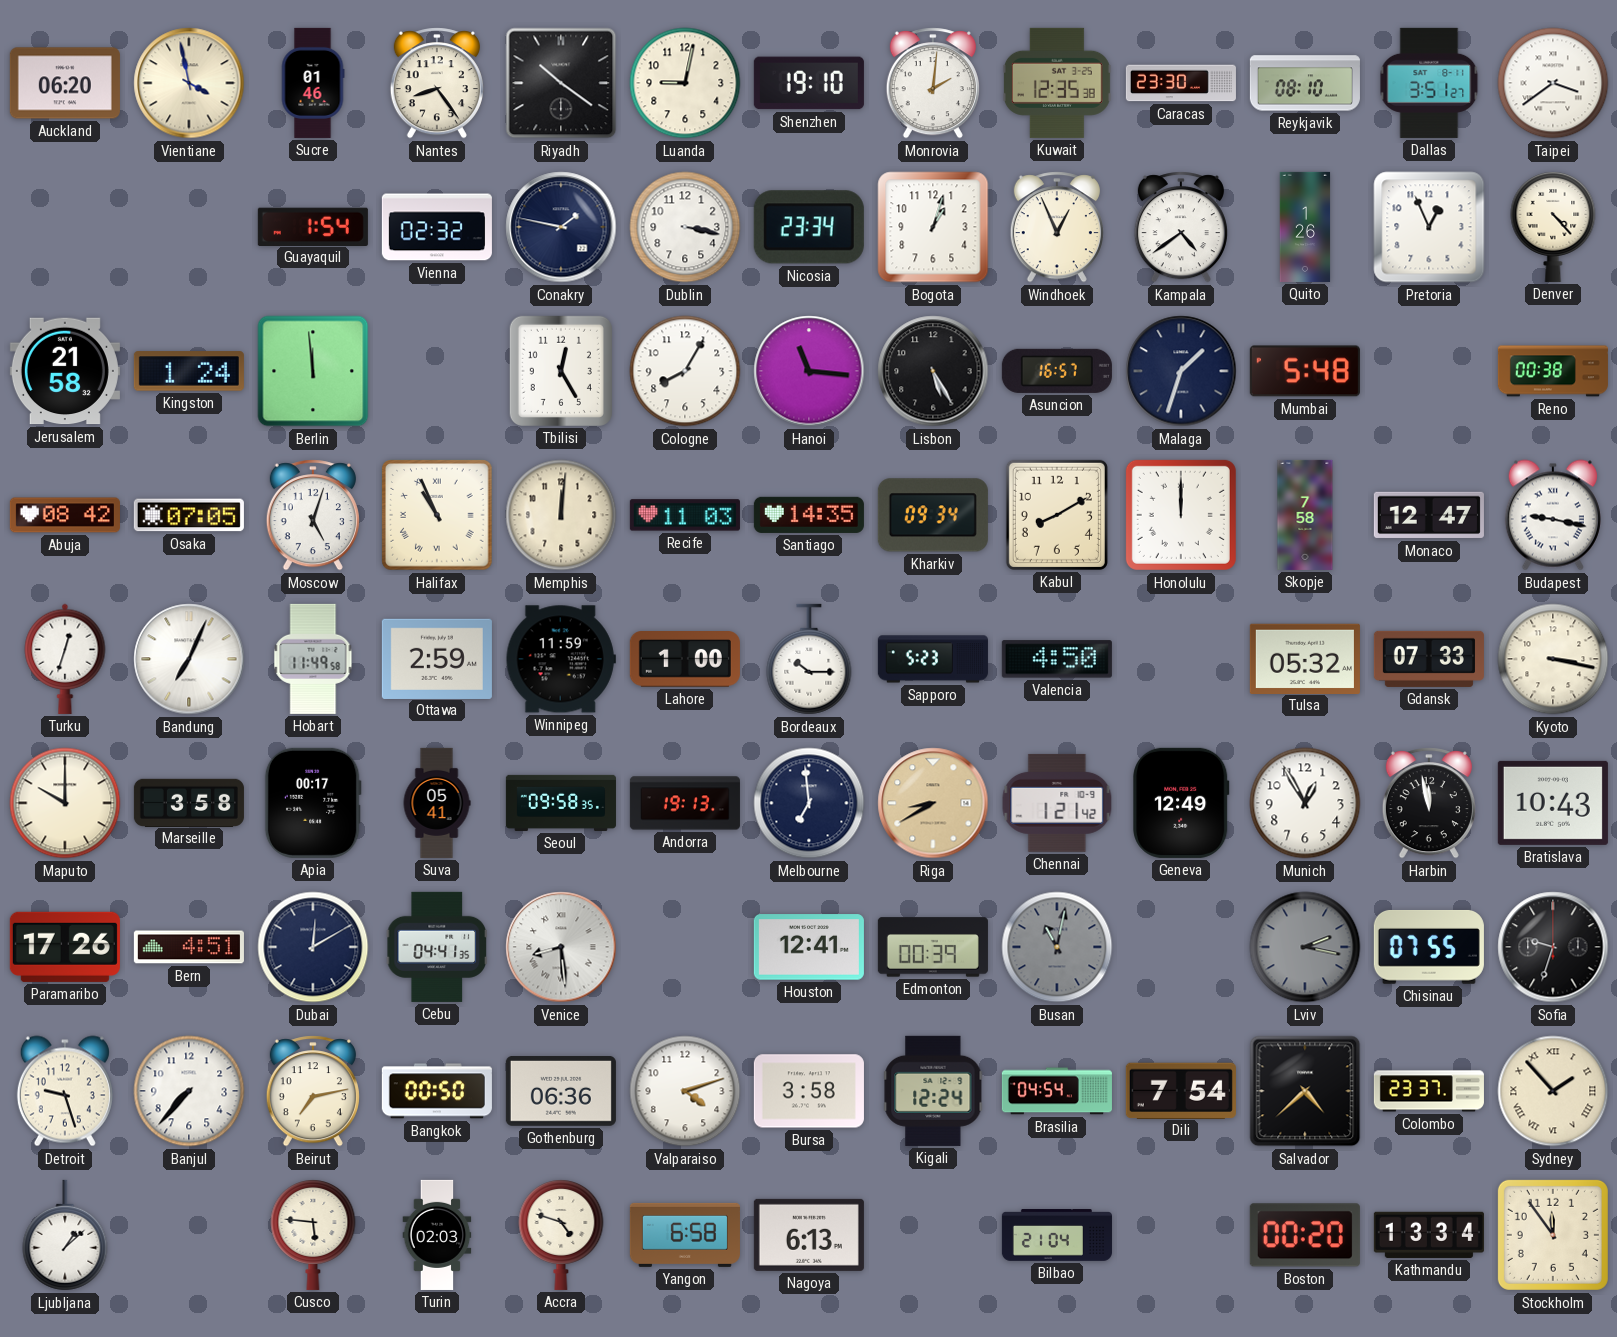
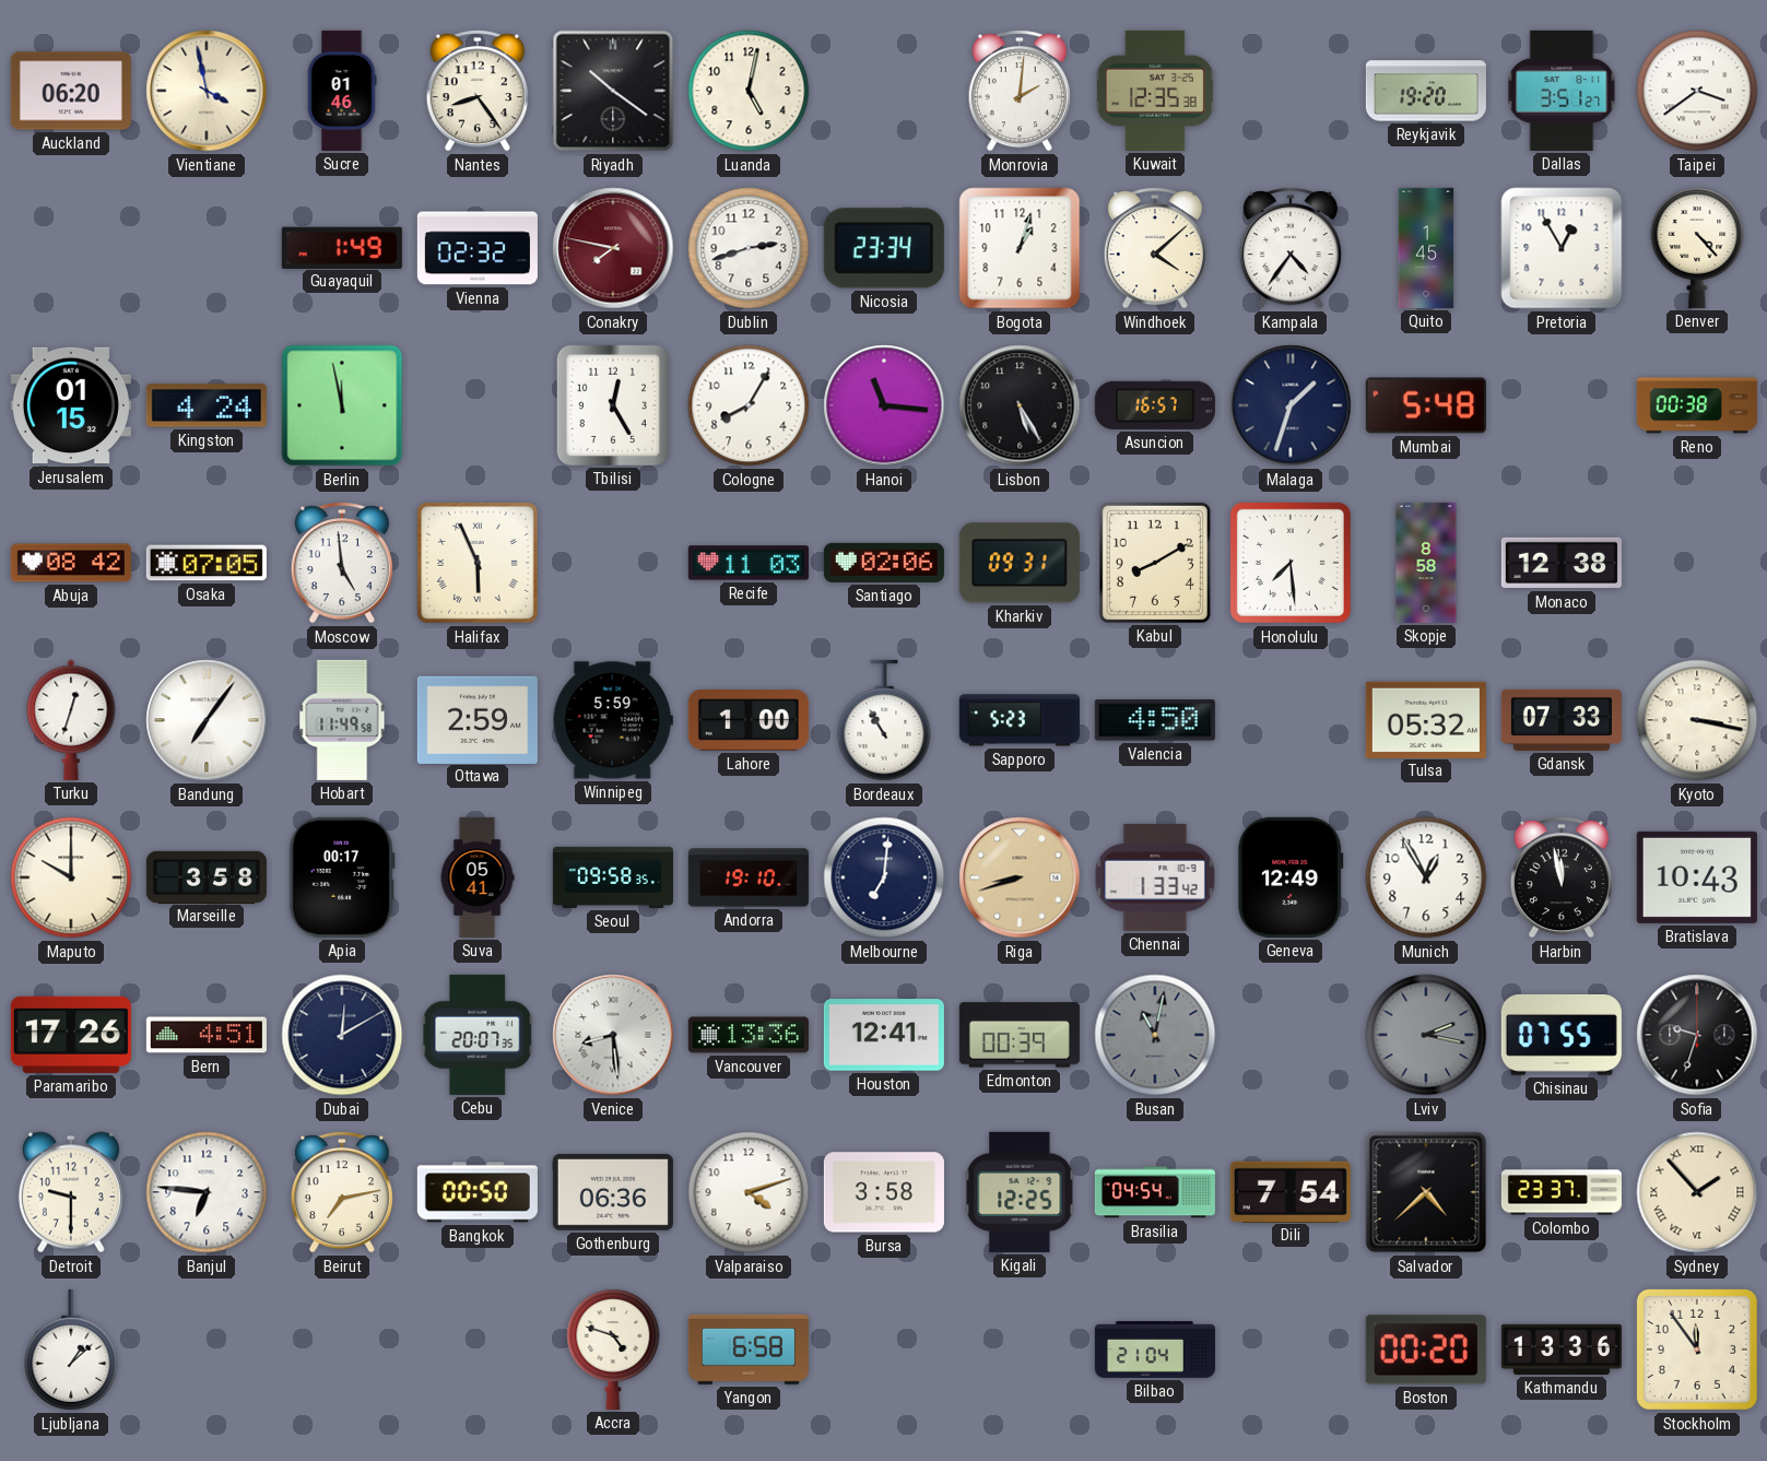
Luanda: 9:02 -> 5:02
Shenzhen: 19:10 -> none
Caracas: 23:30 -> none
Reykjavik: 08:10 -> 19:20
Guayaquil: 1:54 -> 1:49
Conakry: 1:47 -> 7:47
Conakry dial: navy -> burgundy
Dublin: 3:17 -> 2:42
Windhoek: 12:56 -> 4:08
Kampala: 4:39 -> 4:36
Quito: 1:26 -> 1:45
Pretoria: 12:56 -> 12:55
Jerusalem: 21:58 -> 01:15
Kingston: 1:24 -> 4:24
Berlin: 11:59 -> 11:58
Moscow: 5:03 -> 4:59
Halifax: 10:56 -> 5:56
Memphis: 12:01 -> none
Santiago: 14:35 -> 02:06
Kharkiv: 09:34 -> 09:31
Honolulu: 12:00 -> 7:29
Skopje: 7:58 -> 8:58
Monaco: 12:47 -> 12:38
Budapest: 9:17 -> none
Bandung: 7:04 -> 7:06
Winnipeg: 11:59 -> 5:59
Bordeaux: 10:15 -> 10:55
Andorra: 19:13 -> 19:10
Melbourne: 6:59 -> 7:01
Riga: 8:40 -> 8:42
Chennai: 1:21 -> 1:33
Cebu: 04:41 -> 20:07
Vancouver: none -> 13:36
Detroit: 9:27 -> 9:30
Banjul: 7:37 -> 6:46
Kigali: 12:24 -> 12:25
Cusco: 5:46 -> none
Turin: 02:03 -> none
Nagoya: 6:13 -> none
Kathmandu: 13:34 -> 13:36
